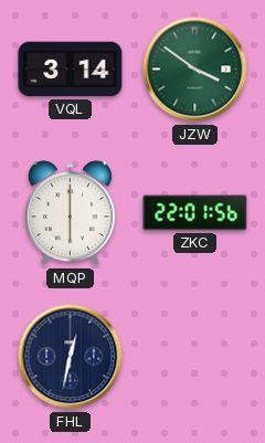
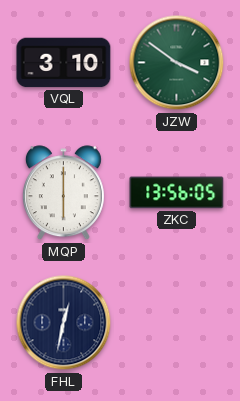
VQL: 3:14 -> 3:10
ZKC: 22:01 -> 13:56
